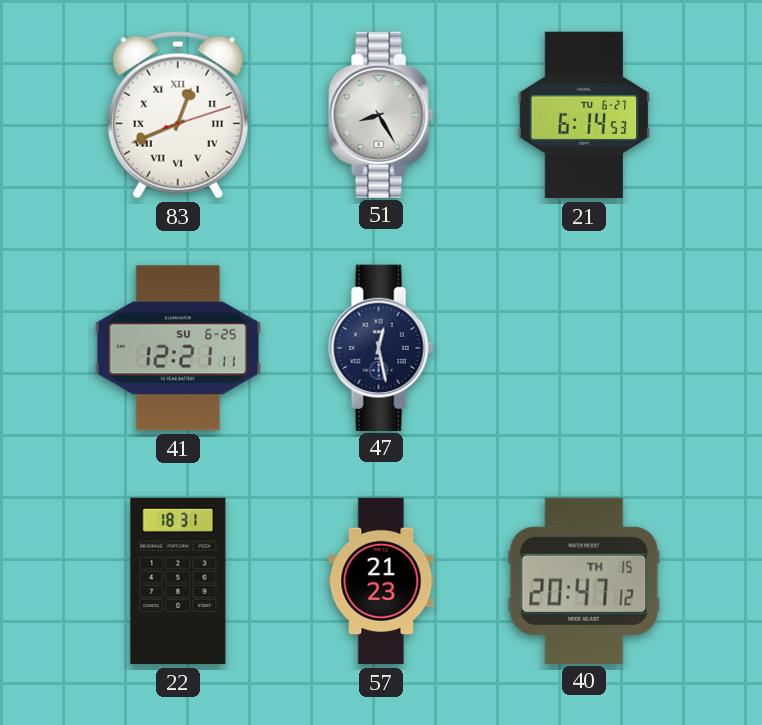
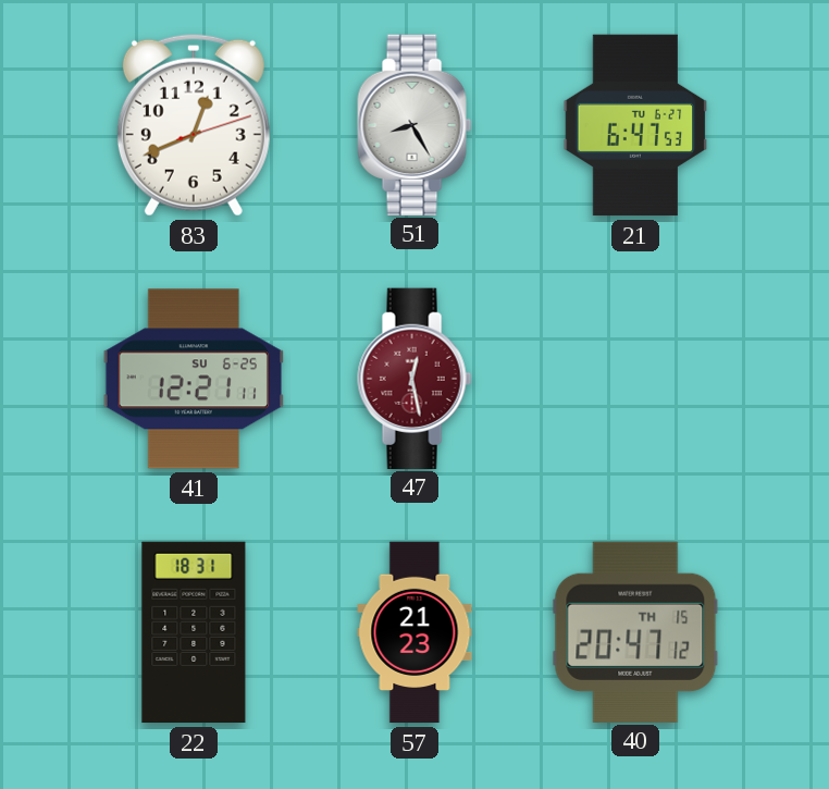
83 numerals: Roman -> Arabic
21: 6:14 -> 6:47
47 dial: navy -> burgundy
